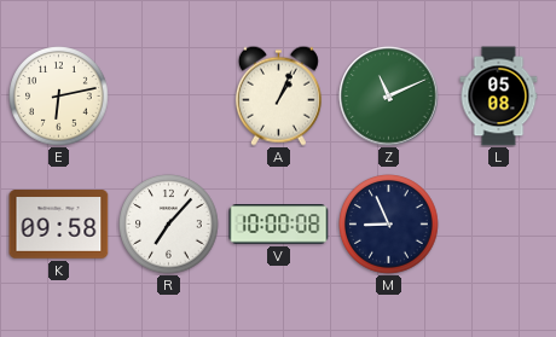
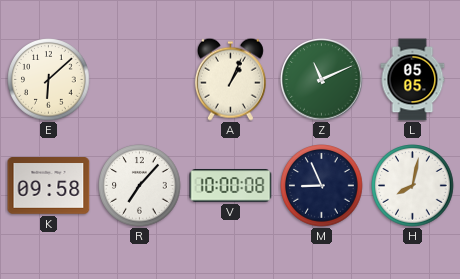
E: 6:13 -> 6:08
L: 05:08 -> 05:05
H: none -> 8:02
